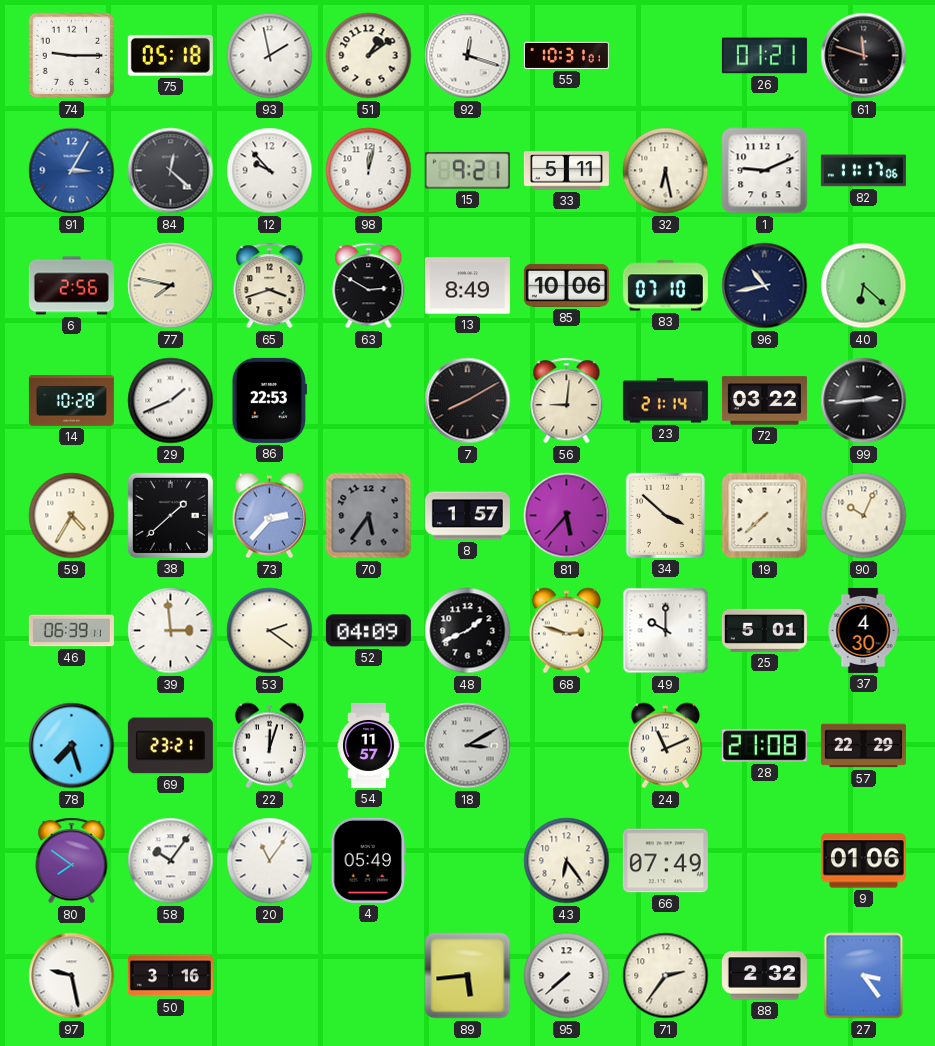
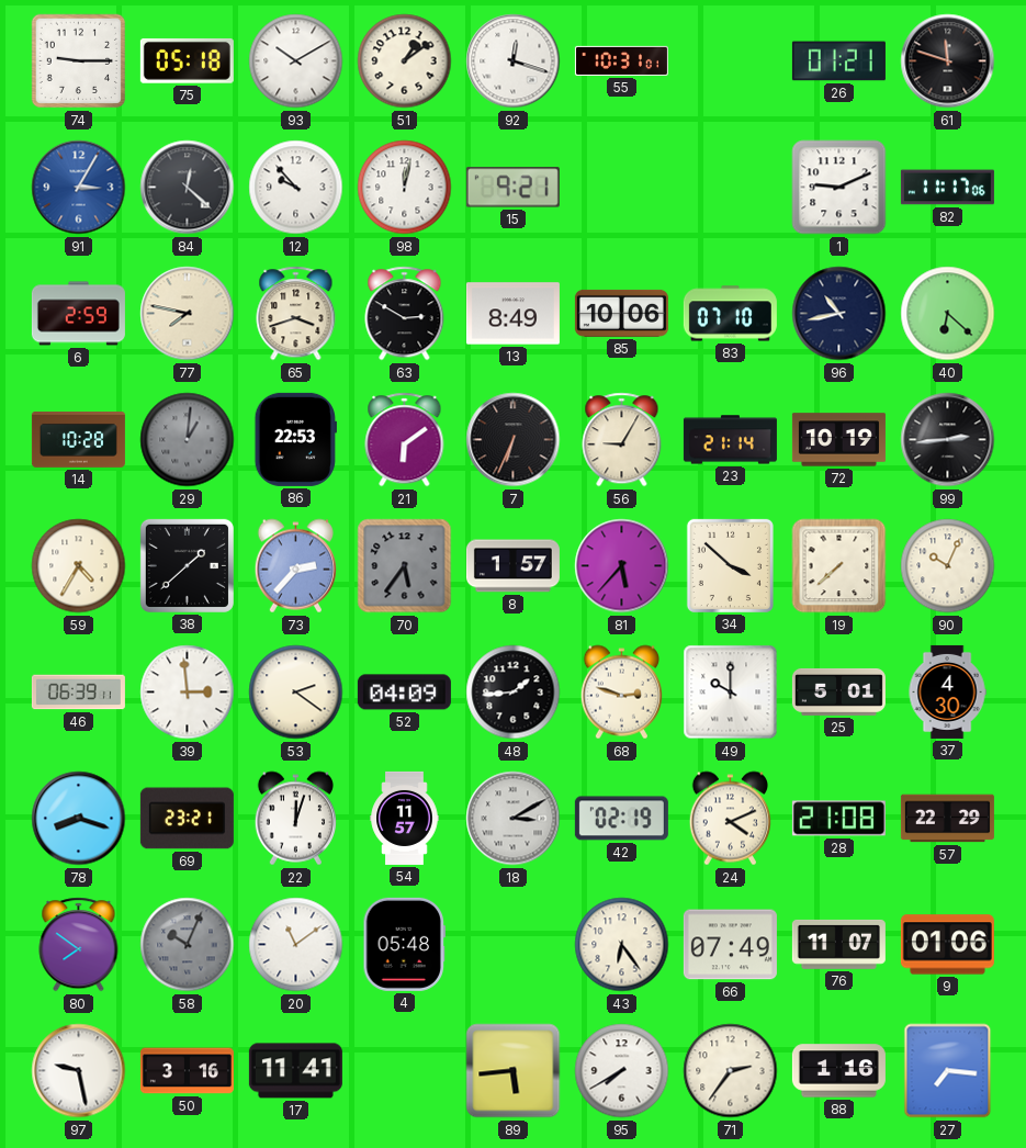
93: 1:58 -> 10:10
33: 5:11 -> none
32: 6:28 -> none
6: 2:56 -> 2:59
29: 1:41 -> 1:01
29 dial: white -> grey
21: none -> 6:09
7: 8:10 -> 6:34
56: 9:01 -> 9:05
72: 03:22 -> 10:19
48: 1:41 -> 1:44
78: 7:27 -> 8:18
42: none -> 02:19
24: 11:11 -> 4:11
58: 10:06 -> 10:04
58 dial: white -> grey
20: 11:06 -> 11:09
4: 05:49 -> 05:48
76: none -> 11:07
17: none -> 11:41
95: 7:38 -> 7:40
88: 2:32 -> 1:16
27: 3:24 -> 7:16
